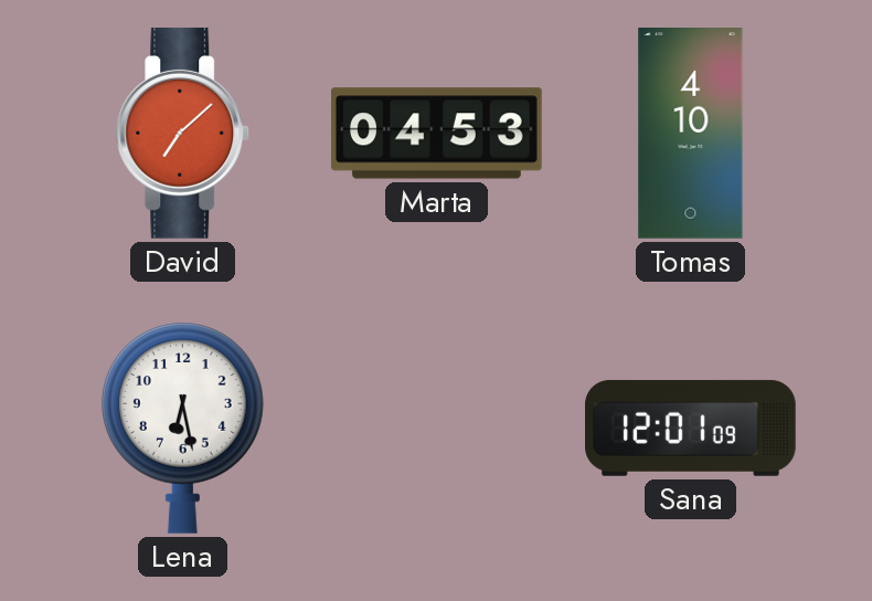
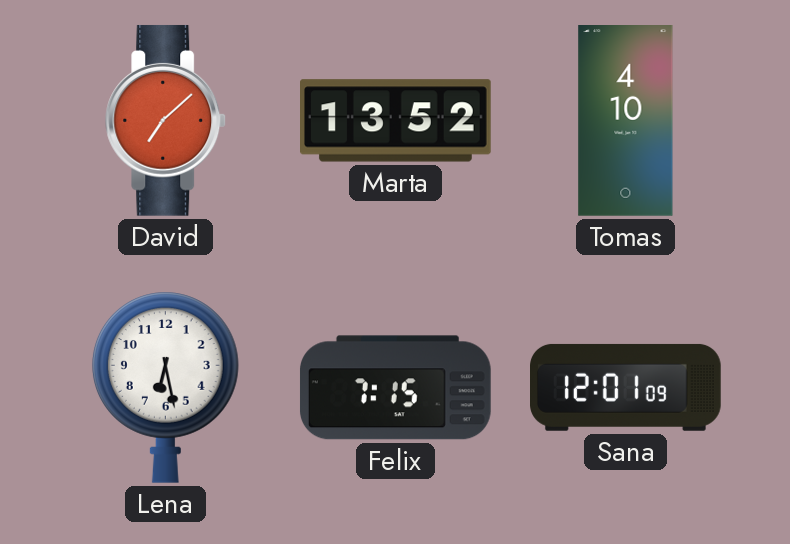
Marta: 04:53 -> 13:52
Felix: none -> 7:15
